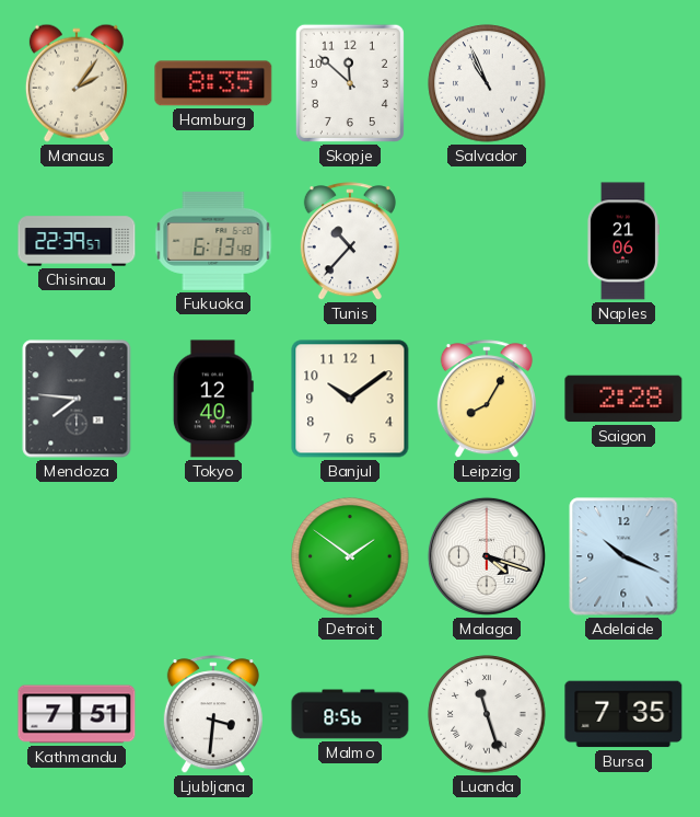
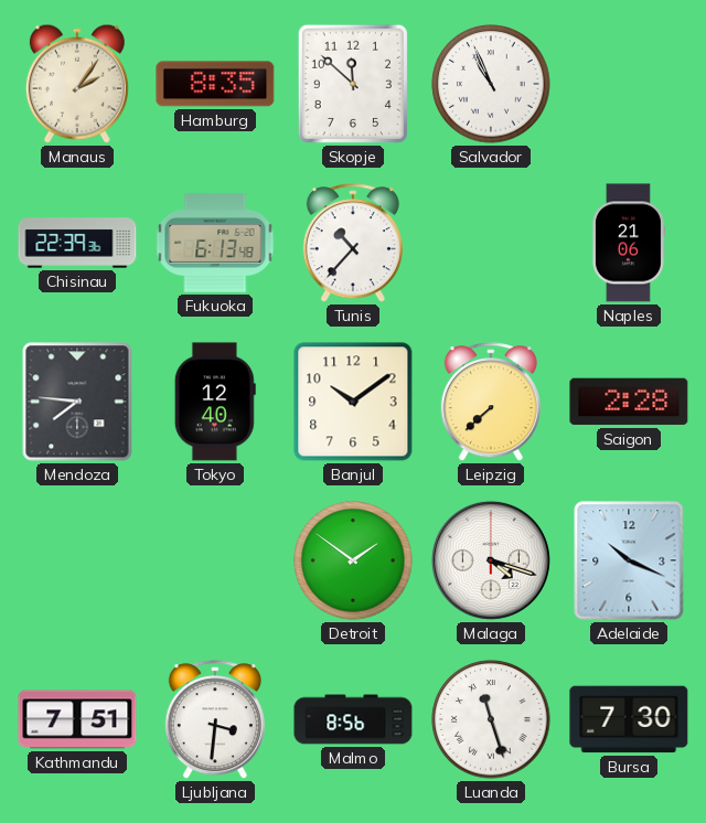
Chisinau: 22:39:57 -> 22:39:36
Leipzig: 8:05 -> 7:38
Bursa: 7:35 -> 7:30
